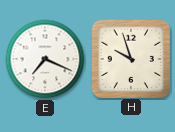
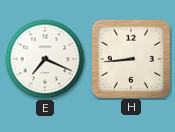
H: 9:57 -> 8:44
